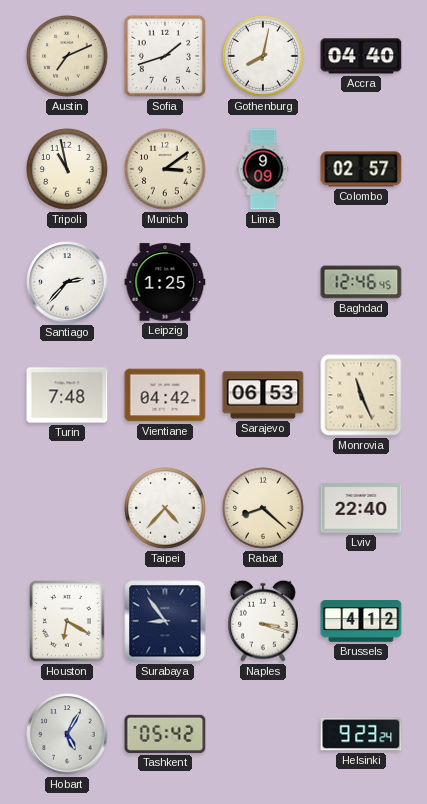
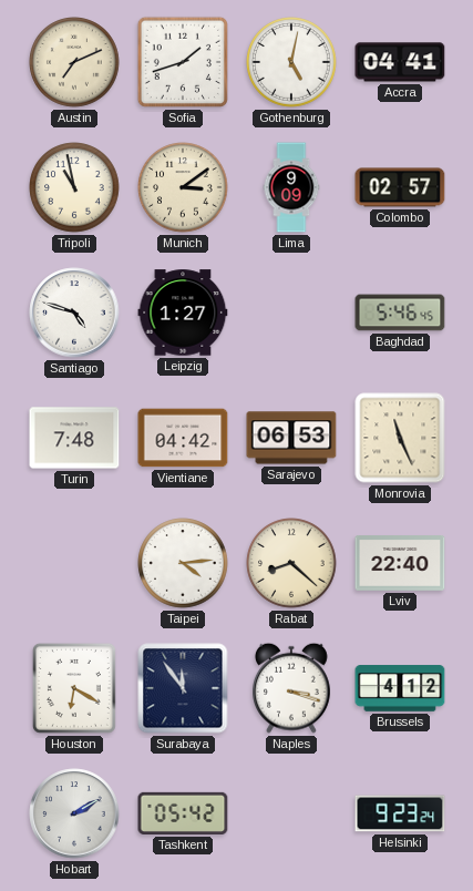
Gothenburg: 8:02 -> 5:02
Accra: 04:40 -> 04:41
Santiago: 2:37 -> 4:48
Leipzig: 1:25 -> 1:27
Baghdad: 12:46 -> 5:46
Taipei: 4:37 -> 4:14
Surabaya: 8:54 -> 11:54
Hobart: 5:05 -> 2:10
